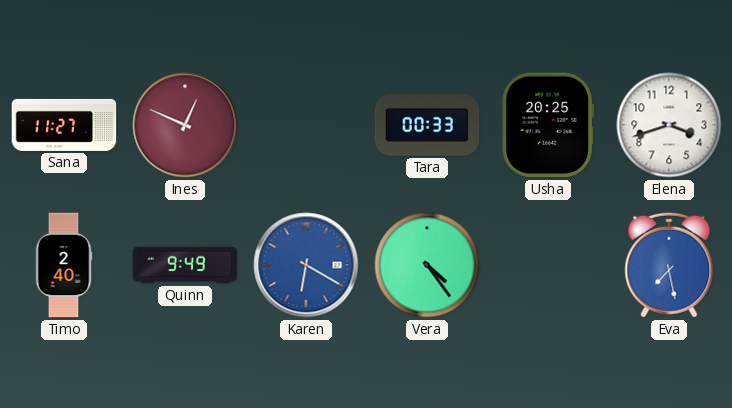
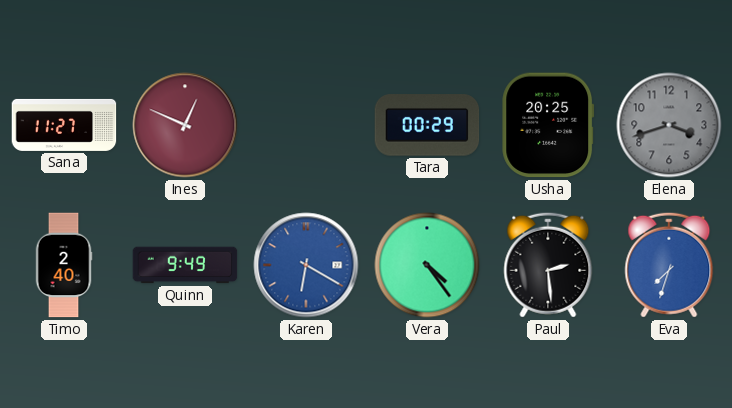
Tara: 00:33 -> 00:29
Elena dial: white -> grey
Paul: none -> 2:29
Eva: 7:28 -> 7:33
